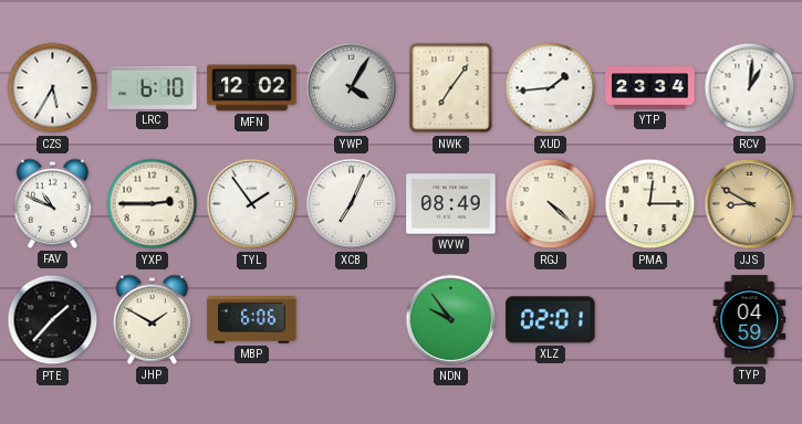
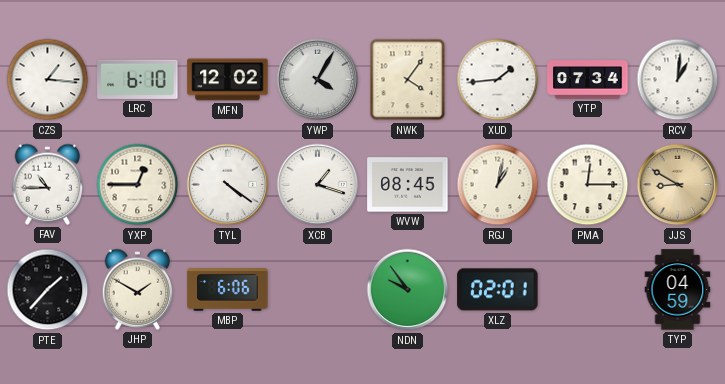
CZS: 5:35 -> 1:16
NWK: 7:06 -> 4:06
YTP: 23:34 -> 07:34
FAV: 10:49 -> 10:45
YXP: 2:45 -> 12:45
TYL: 1:54 -> 4:21
XCB: 7:04 -> 1:18
WVW: 08:49 -> 08:45
RGJ: 4:22 -> 1:02
